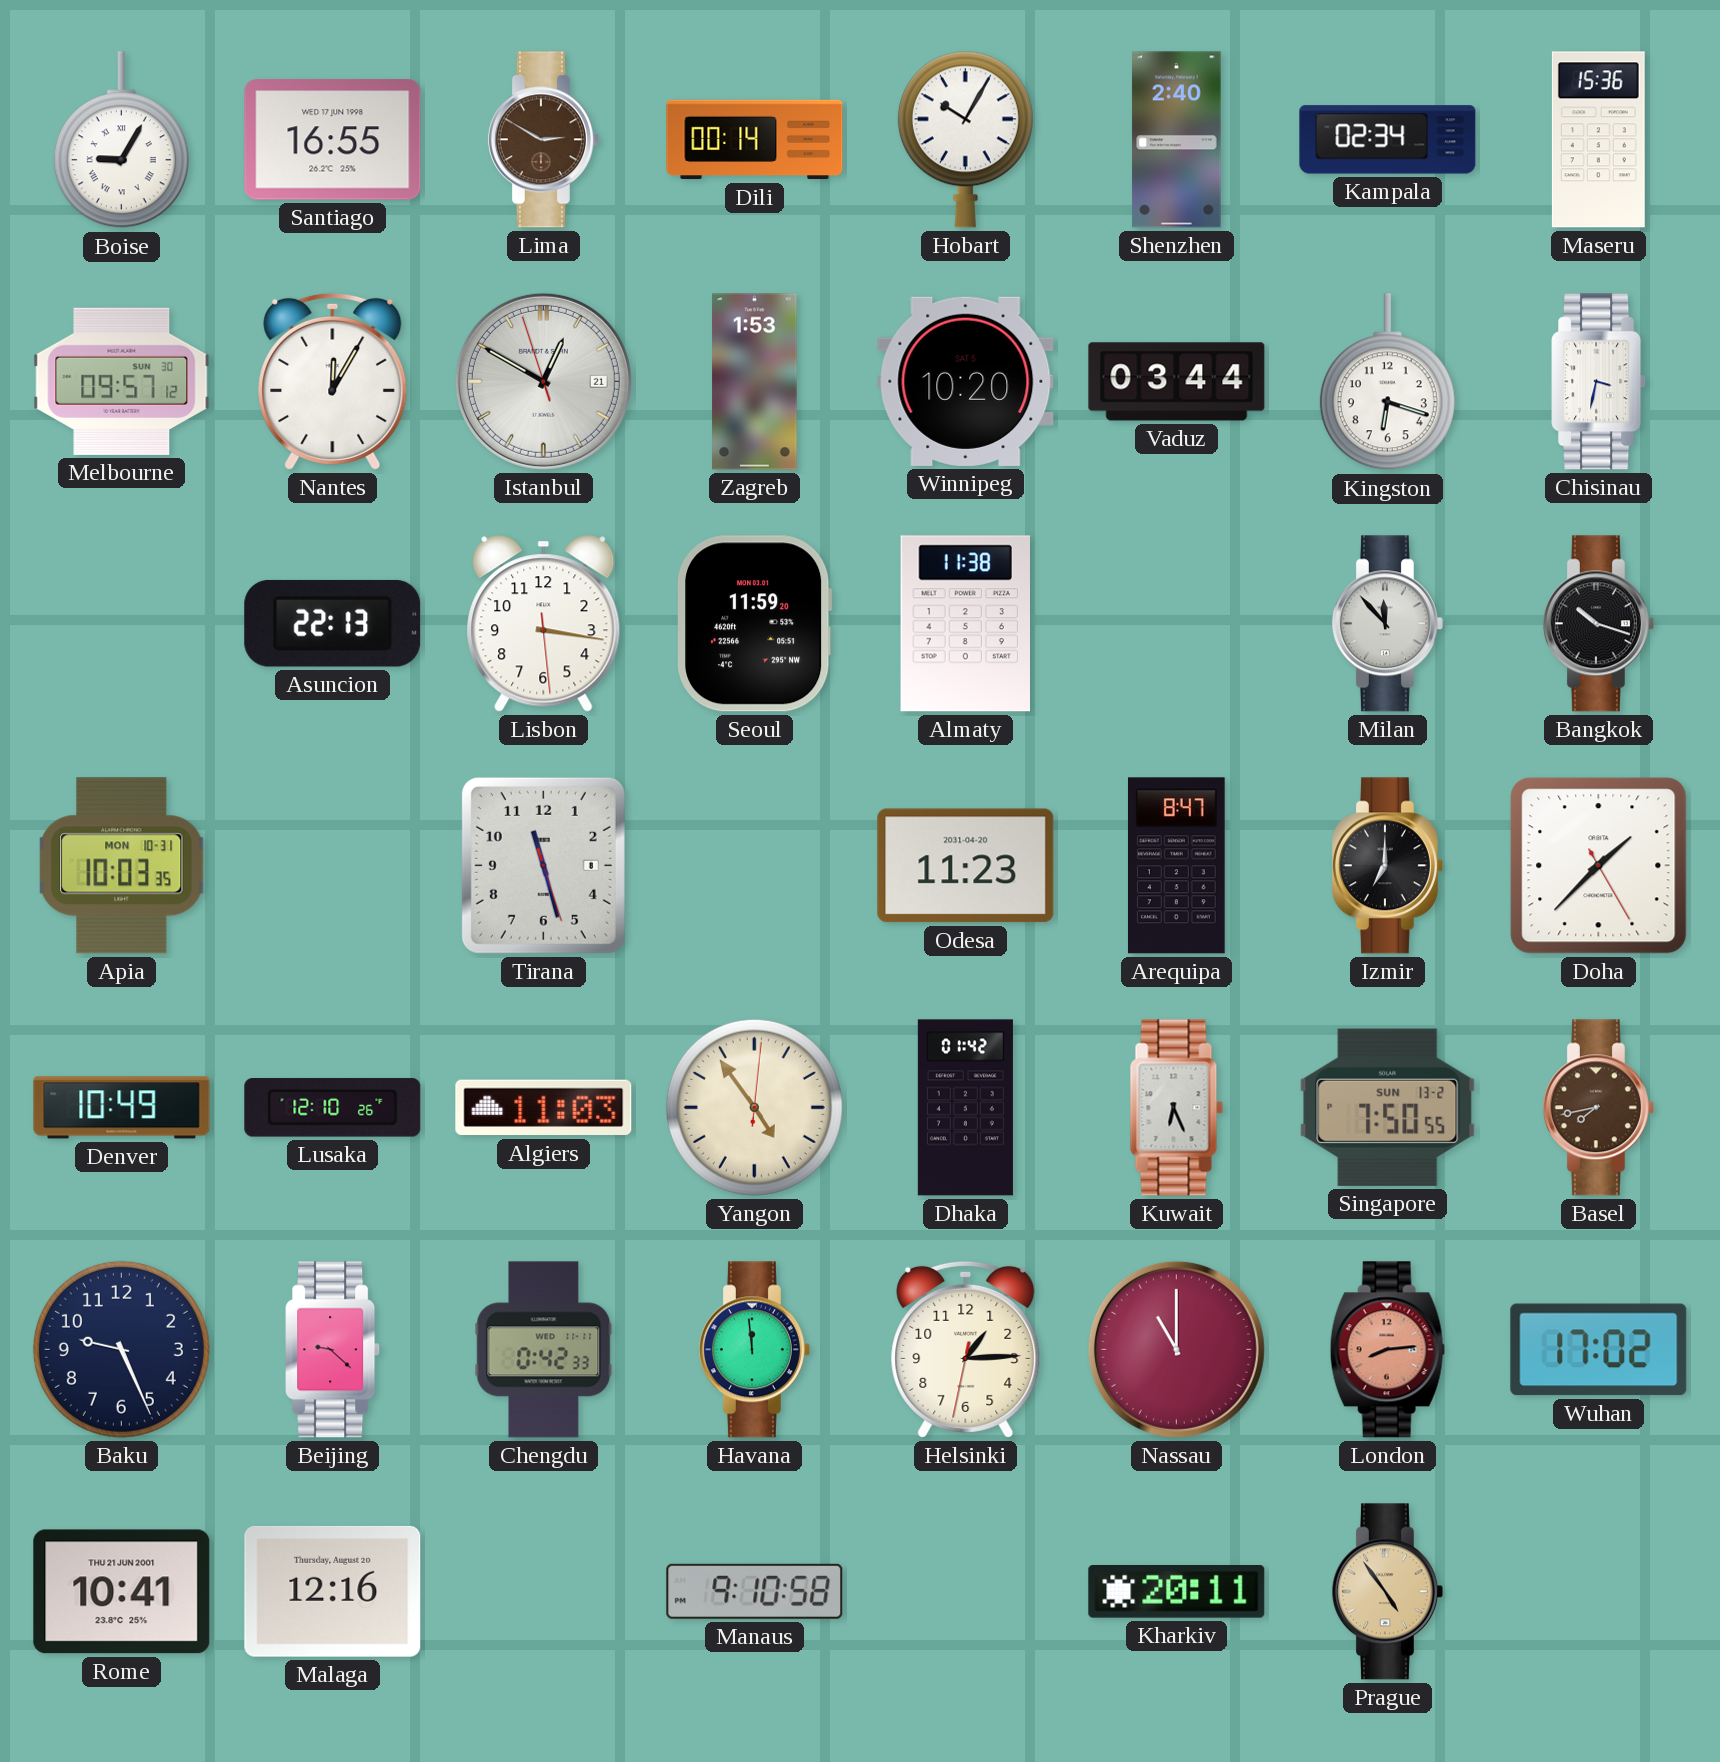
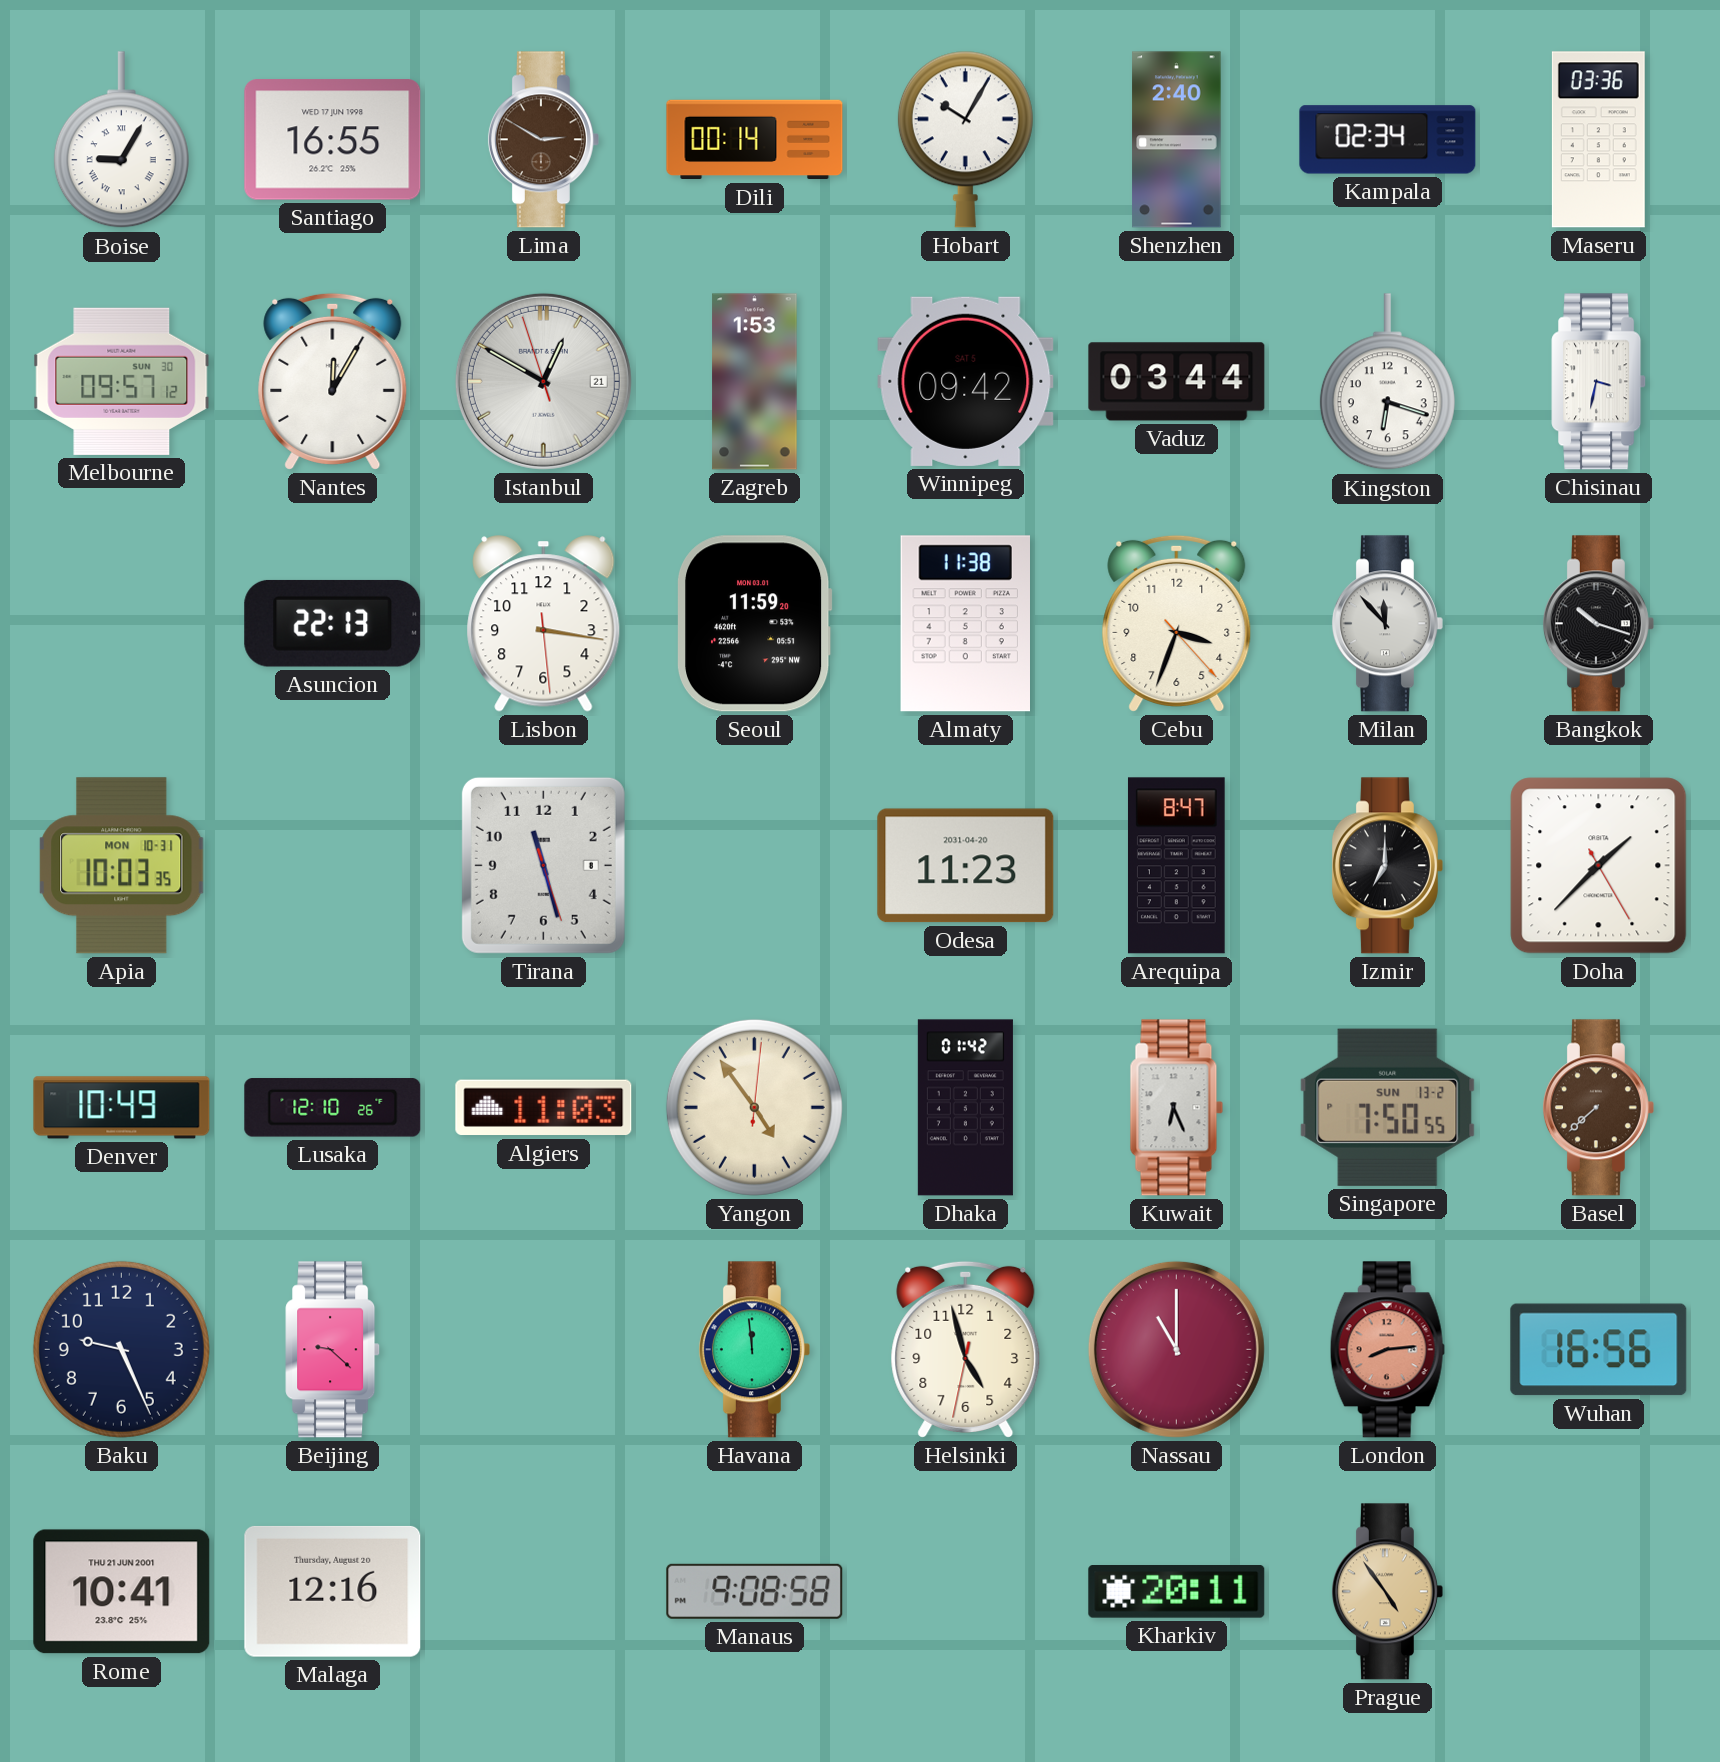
Maseru: 15:36 -> 03:36
Winnipeg: 10:20 -> 09:42
Cebu: none -> 3:33
Basel: 7:43 -> 7:38
Chengdu: 0:42 -> none
Helsinki: 1:14 -> 4:57
Wuhan: 17:02 -> 16:56
Manaus: 9:10 -> 9:08
